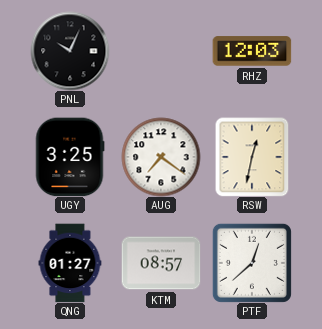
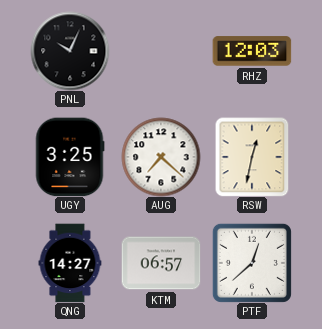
AUG: 7:21 -> 7:22
QNG: 01:27 -> 14:27
KTM: 08:57 -> 06:57
